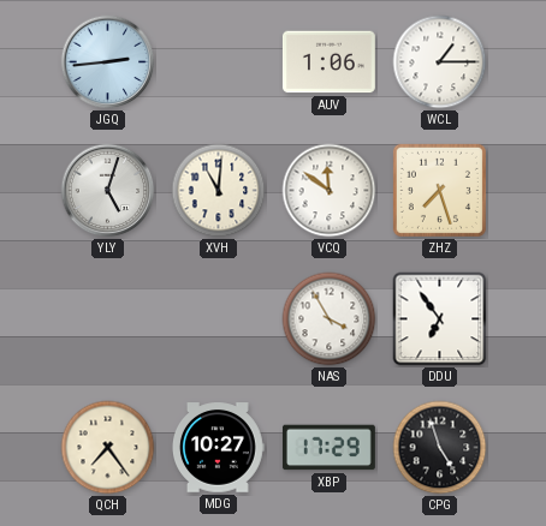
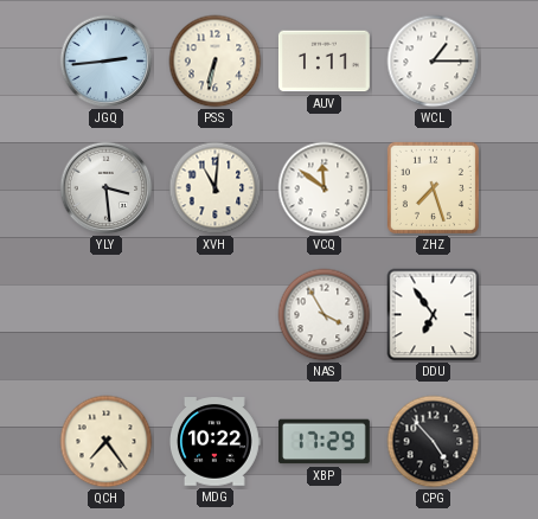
PSS: none -> 6:32
AUV: 1:06 -> 1:11
YLY: 5:03 -> 3:29
MDG: 10:27 -> 10:22
CPG: 4:57 -> 4:53
